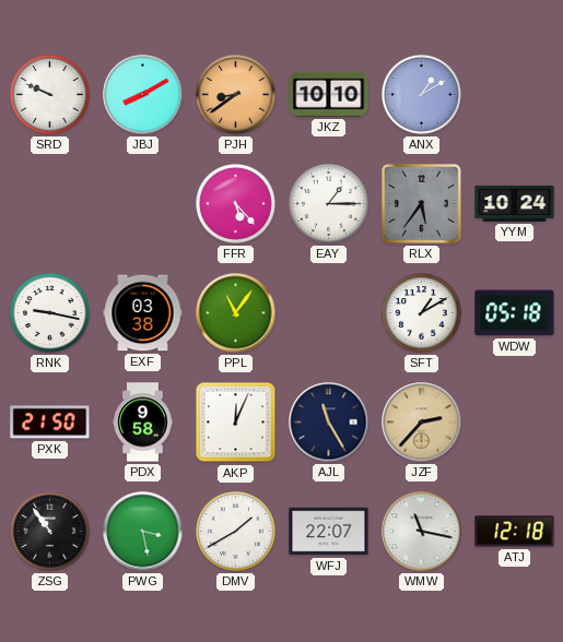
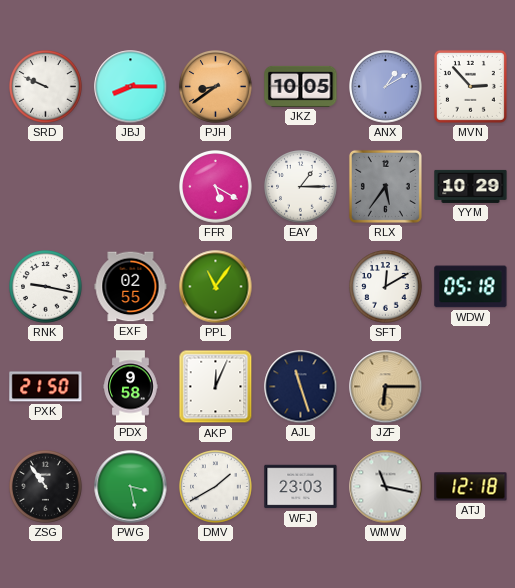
JBJ: 8:10 -> 8:15
JKZ: 10:10 -> 10:05
MVN: none -> 2:53
FFR: 5:23 -> 5:20
YYM: 10:24 -> 10:29
EXF: 03:38 -> 02:55
SFT: 1:10 -> 12:10
AJL: 11:25 -> 11:27
JZF: 2:37 -> 6:15
WFJ: 22:07 -> 23:03
